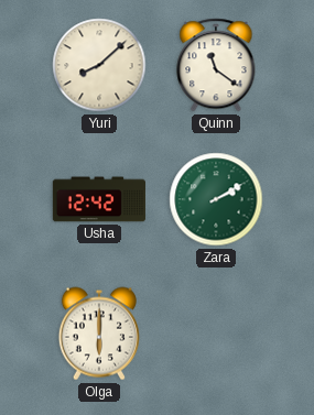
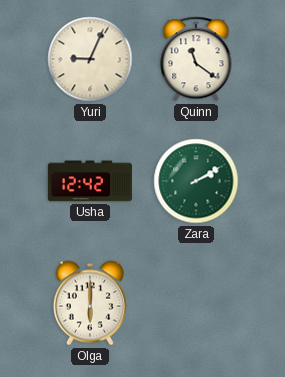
Yuri: 8:08 -> 9:04
